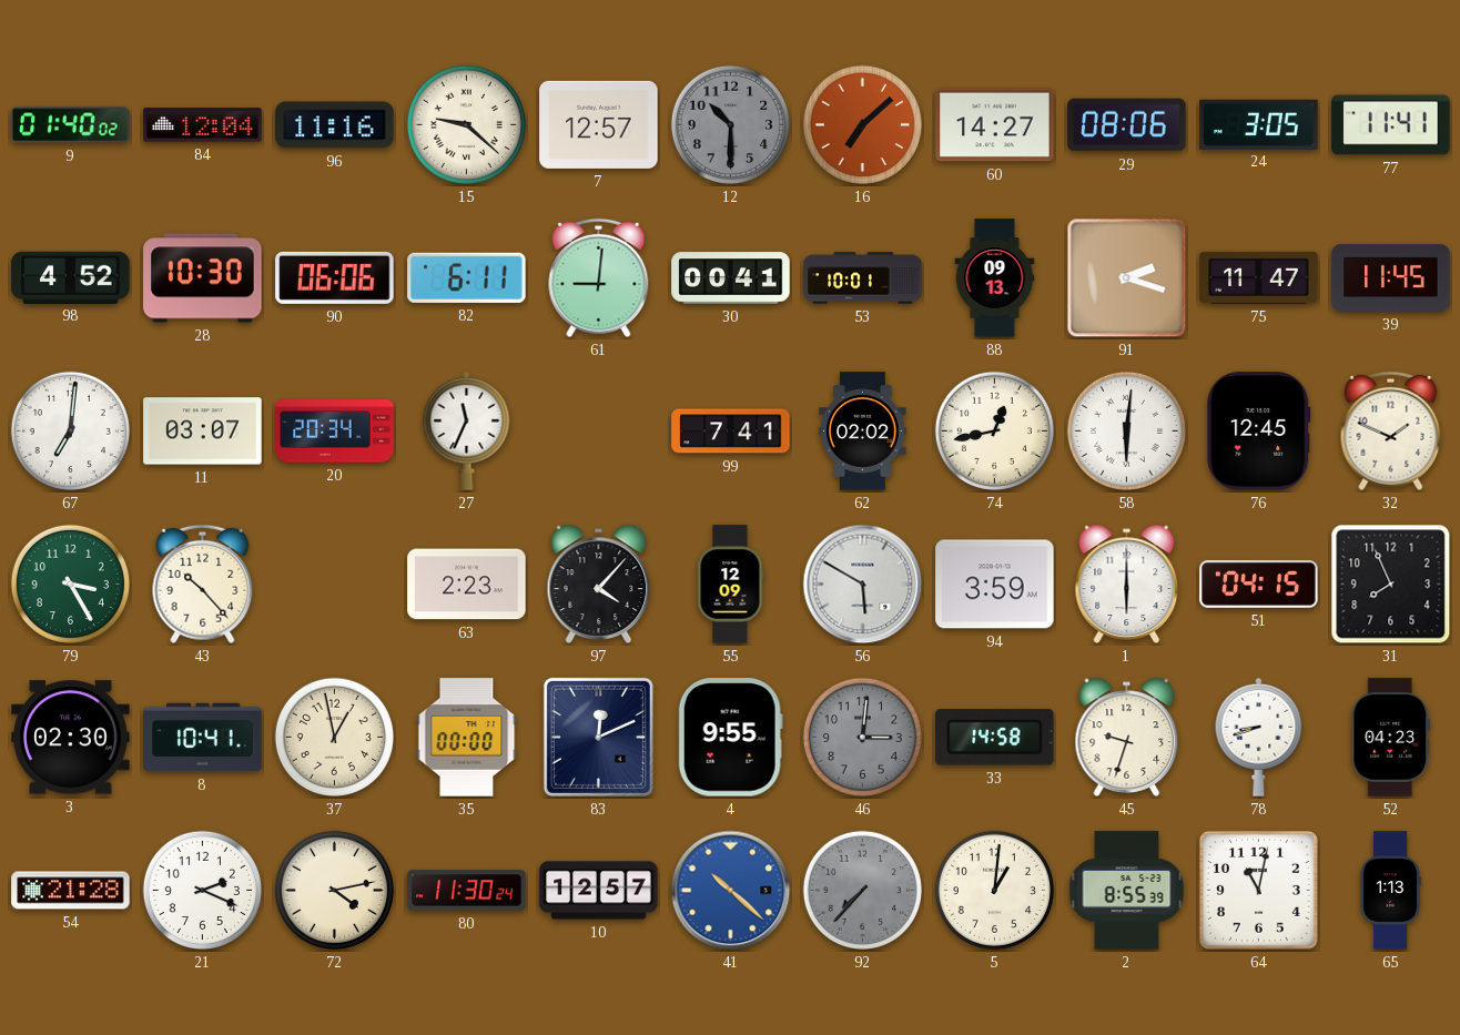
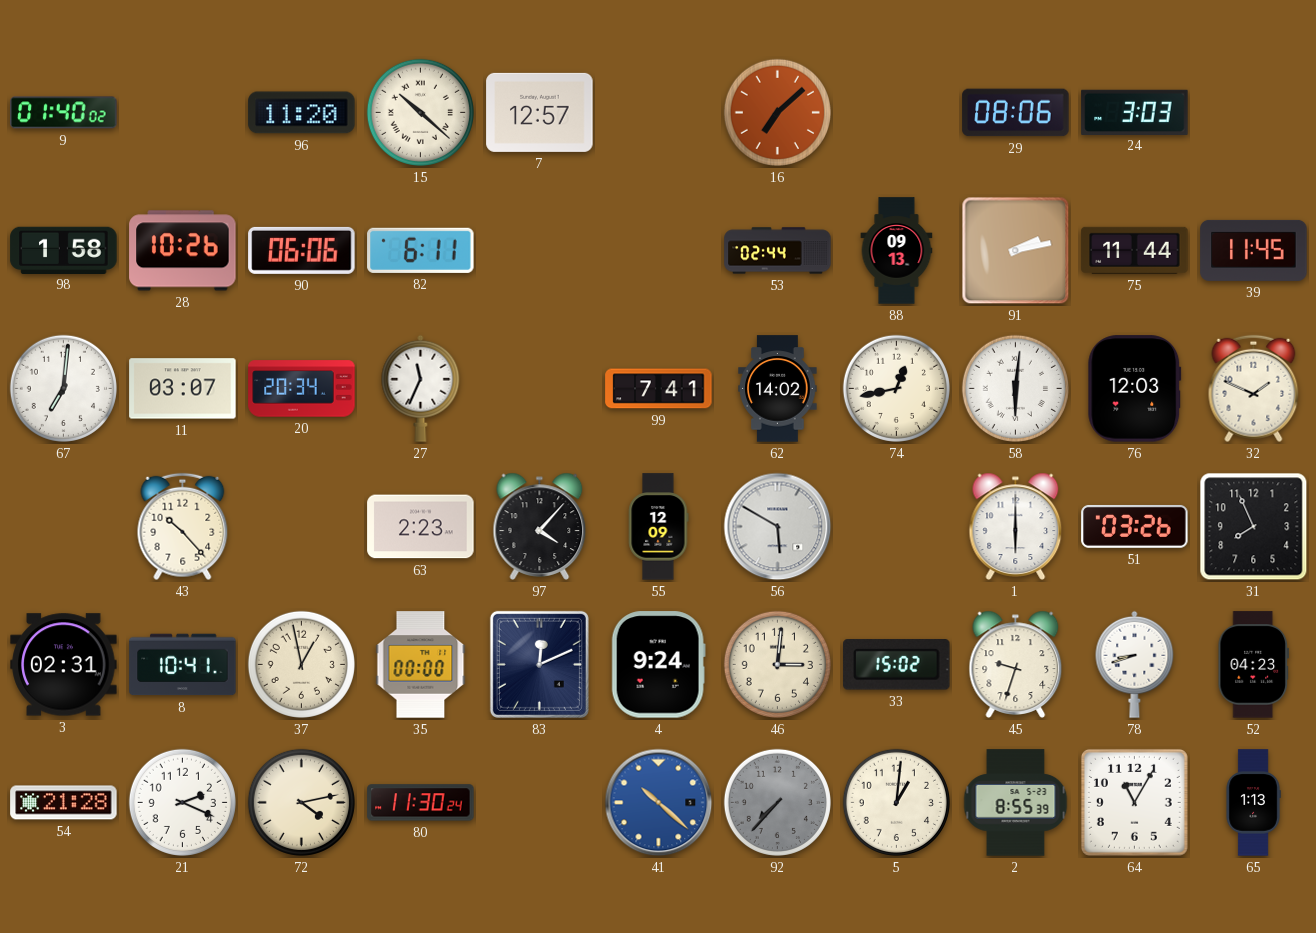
84: 12:04 -> none
96: 11:16 -> 11:20
15: 9:22 -> 10:22
12: 10:30 -> none
60: 14:27 -> none
24: 3:05 -> 3:03
77: 11:41 -> none
98: 4:52 -> 1:58
28: 10:30 -> 10:26
61: 9:01 -> none
30: 00:41 -> none
53: 10:01 -> 02:44
91: 2:18 -> 2:13
75: 11:47 -> 11:44
62: 02:02 -> 14:02
76: 12:45 -> 12:03
79: 3:25 -> none
94: 3:59 -> none
51: 04:15 -> 03:26
3: 02:30 -> 02:31
4: 9:55 -> 9:24
46 dial: grey -> cream
33: 14:58 -> 15:02
10: 12:57 -> none
64: 11:02 -> 11:05
